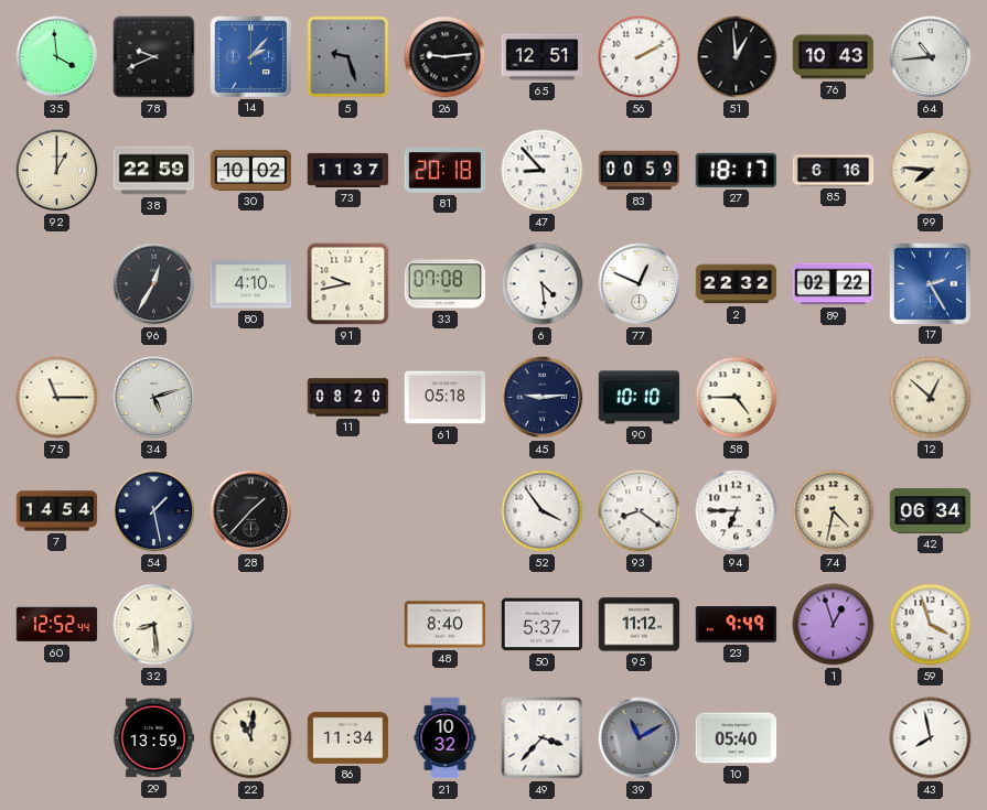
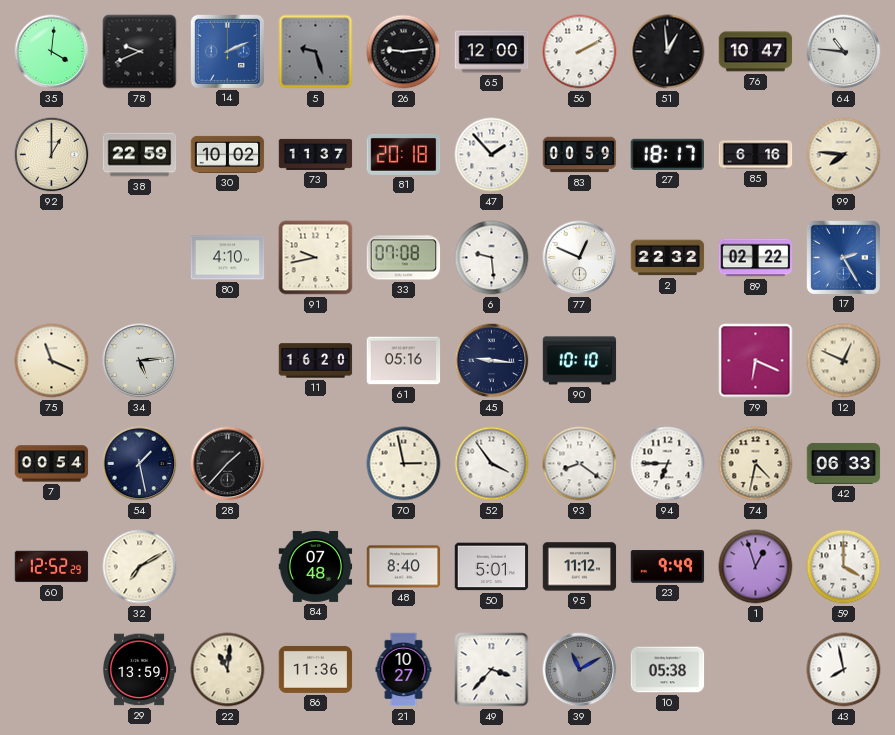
35: 3:59 -> 4:01
14: 2:07 -> 2:11
65: 12:51 -> 12:00
76: 10:43 -> 10:47
64: 10:44 -> 10:46
47: 8:53 -> 1:53
96: 12:35 -> none
6: 4:29 -> 9:29
75: 11:15 -> 11:19
34: 5:12 -> 5:14
11: 08:20 -> 16:20
61: 05:18 -> 05:16
45: 9:14 -> 9:16
58: 4:45 -> none
79: none -> 6:19
12: 12:52 -> 12:49
7: 14:54 -> 00:54
70: none -> 2:58
42: 06:34 -> 06:33
60: 12:52:44 -> 12:52:29
32: 8:29 -> 7:10
84: none -> 07:48
50: 5:37 -> 5:01
59: 3:57 -> 4:00
86: 11:34 -> 11:36
21: 10:32 -> 10:27
10: 05:40 -> 05:38
